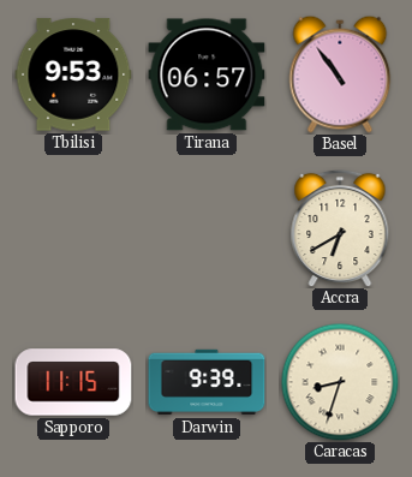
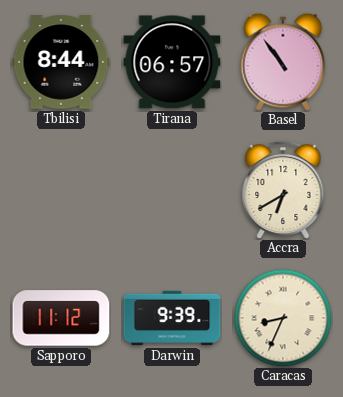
Tbilisi: 9:53 -> 8:44
Sapporo: 11:15 -> 11:12
Caracas: 8:33 -> 8:34
